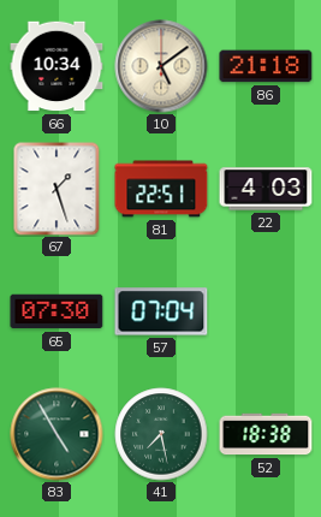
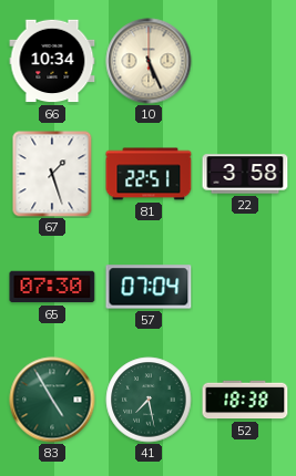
10: 5:09 -> 5:26
86: 21:18 -> none
22: 4:03 -> 3:58
